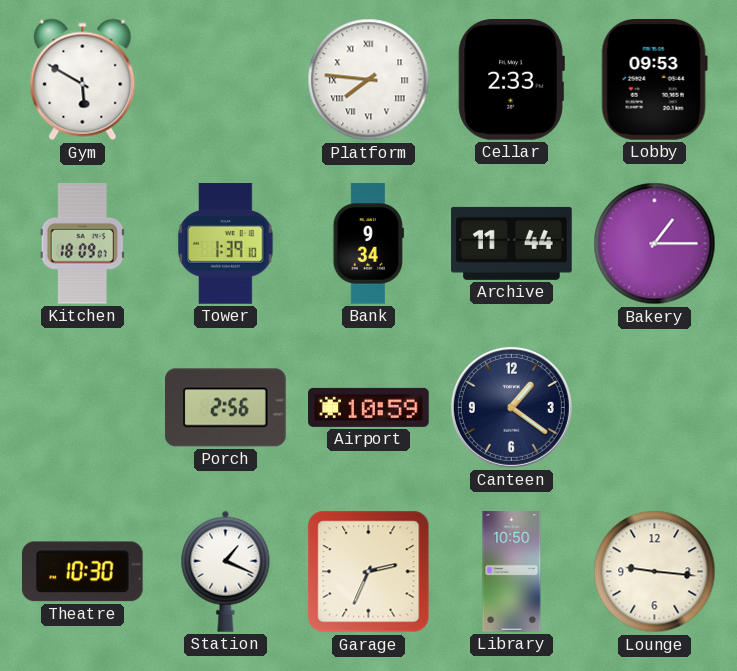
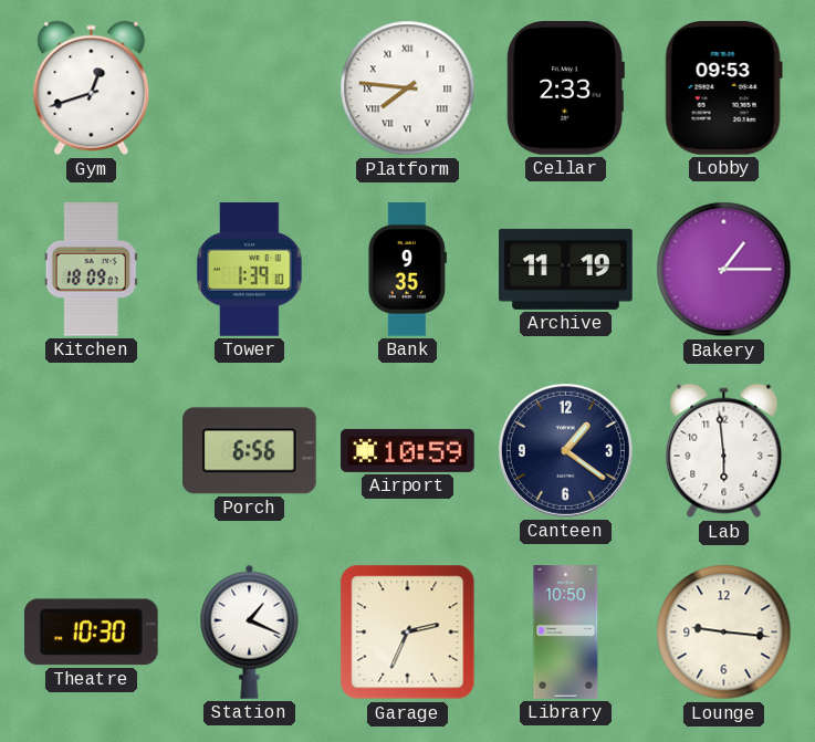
Gym: 5:50 -> 12:42
Bank: 9:34 -> 9:35
Archive: 11:44 -> 11:19
Porch: 2:56 -> 6:56
Lab: none -> 5:59
